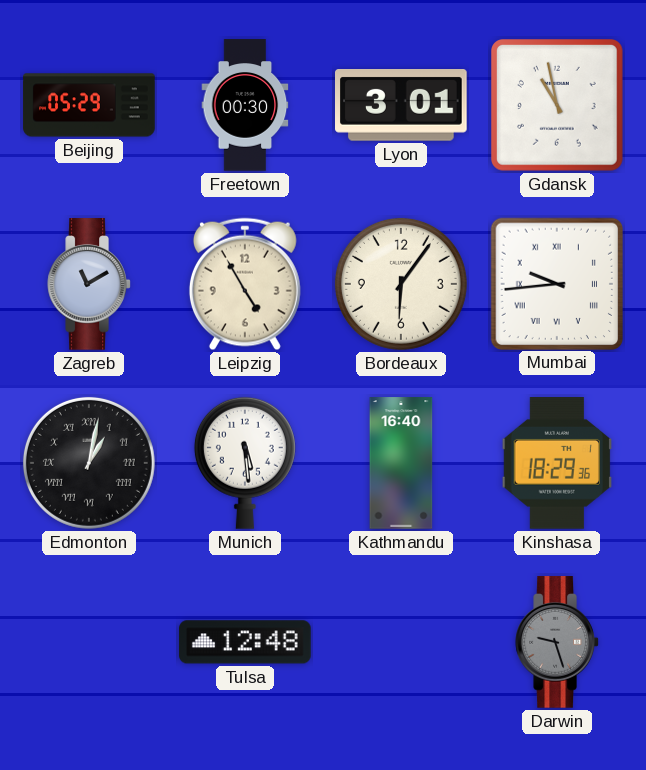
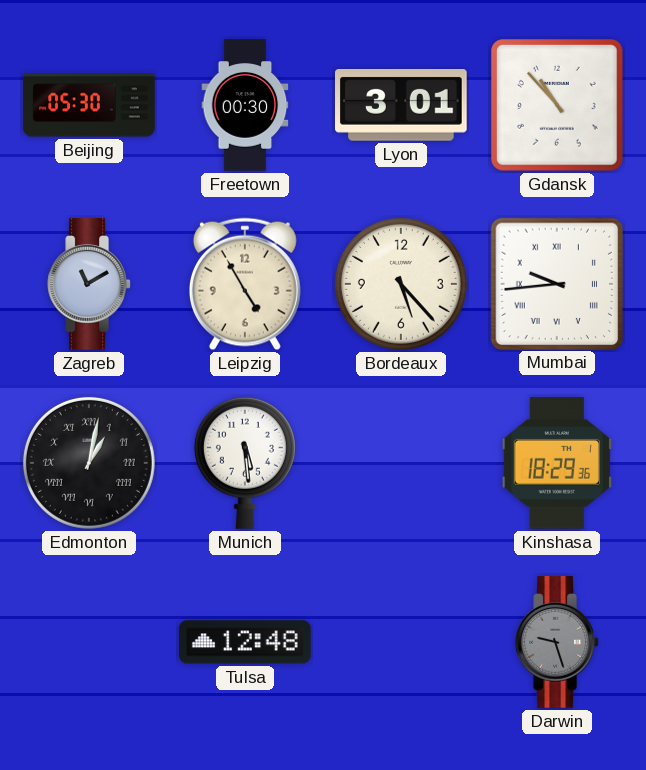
Beijing: 05:29 -> 05:30
Gdansk: 10:58 -> 10:53
Bordeaux: 6:06 -> 5:23
Kathmandu: 16:40 -> none
